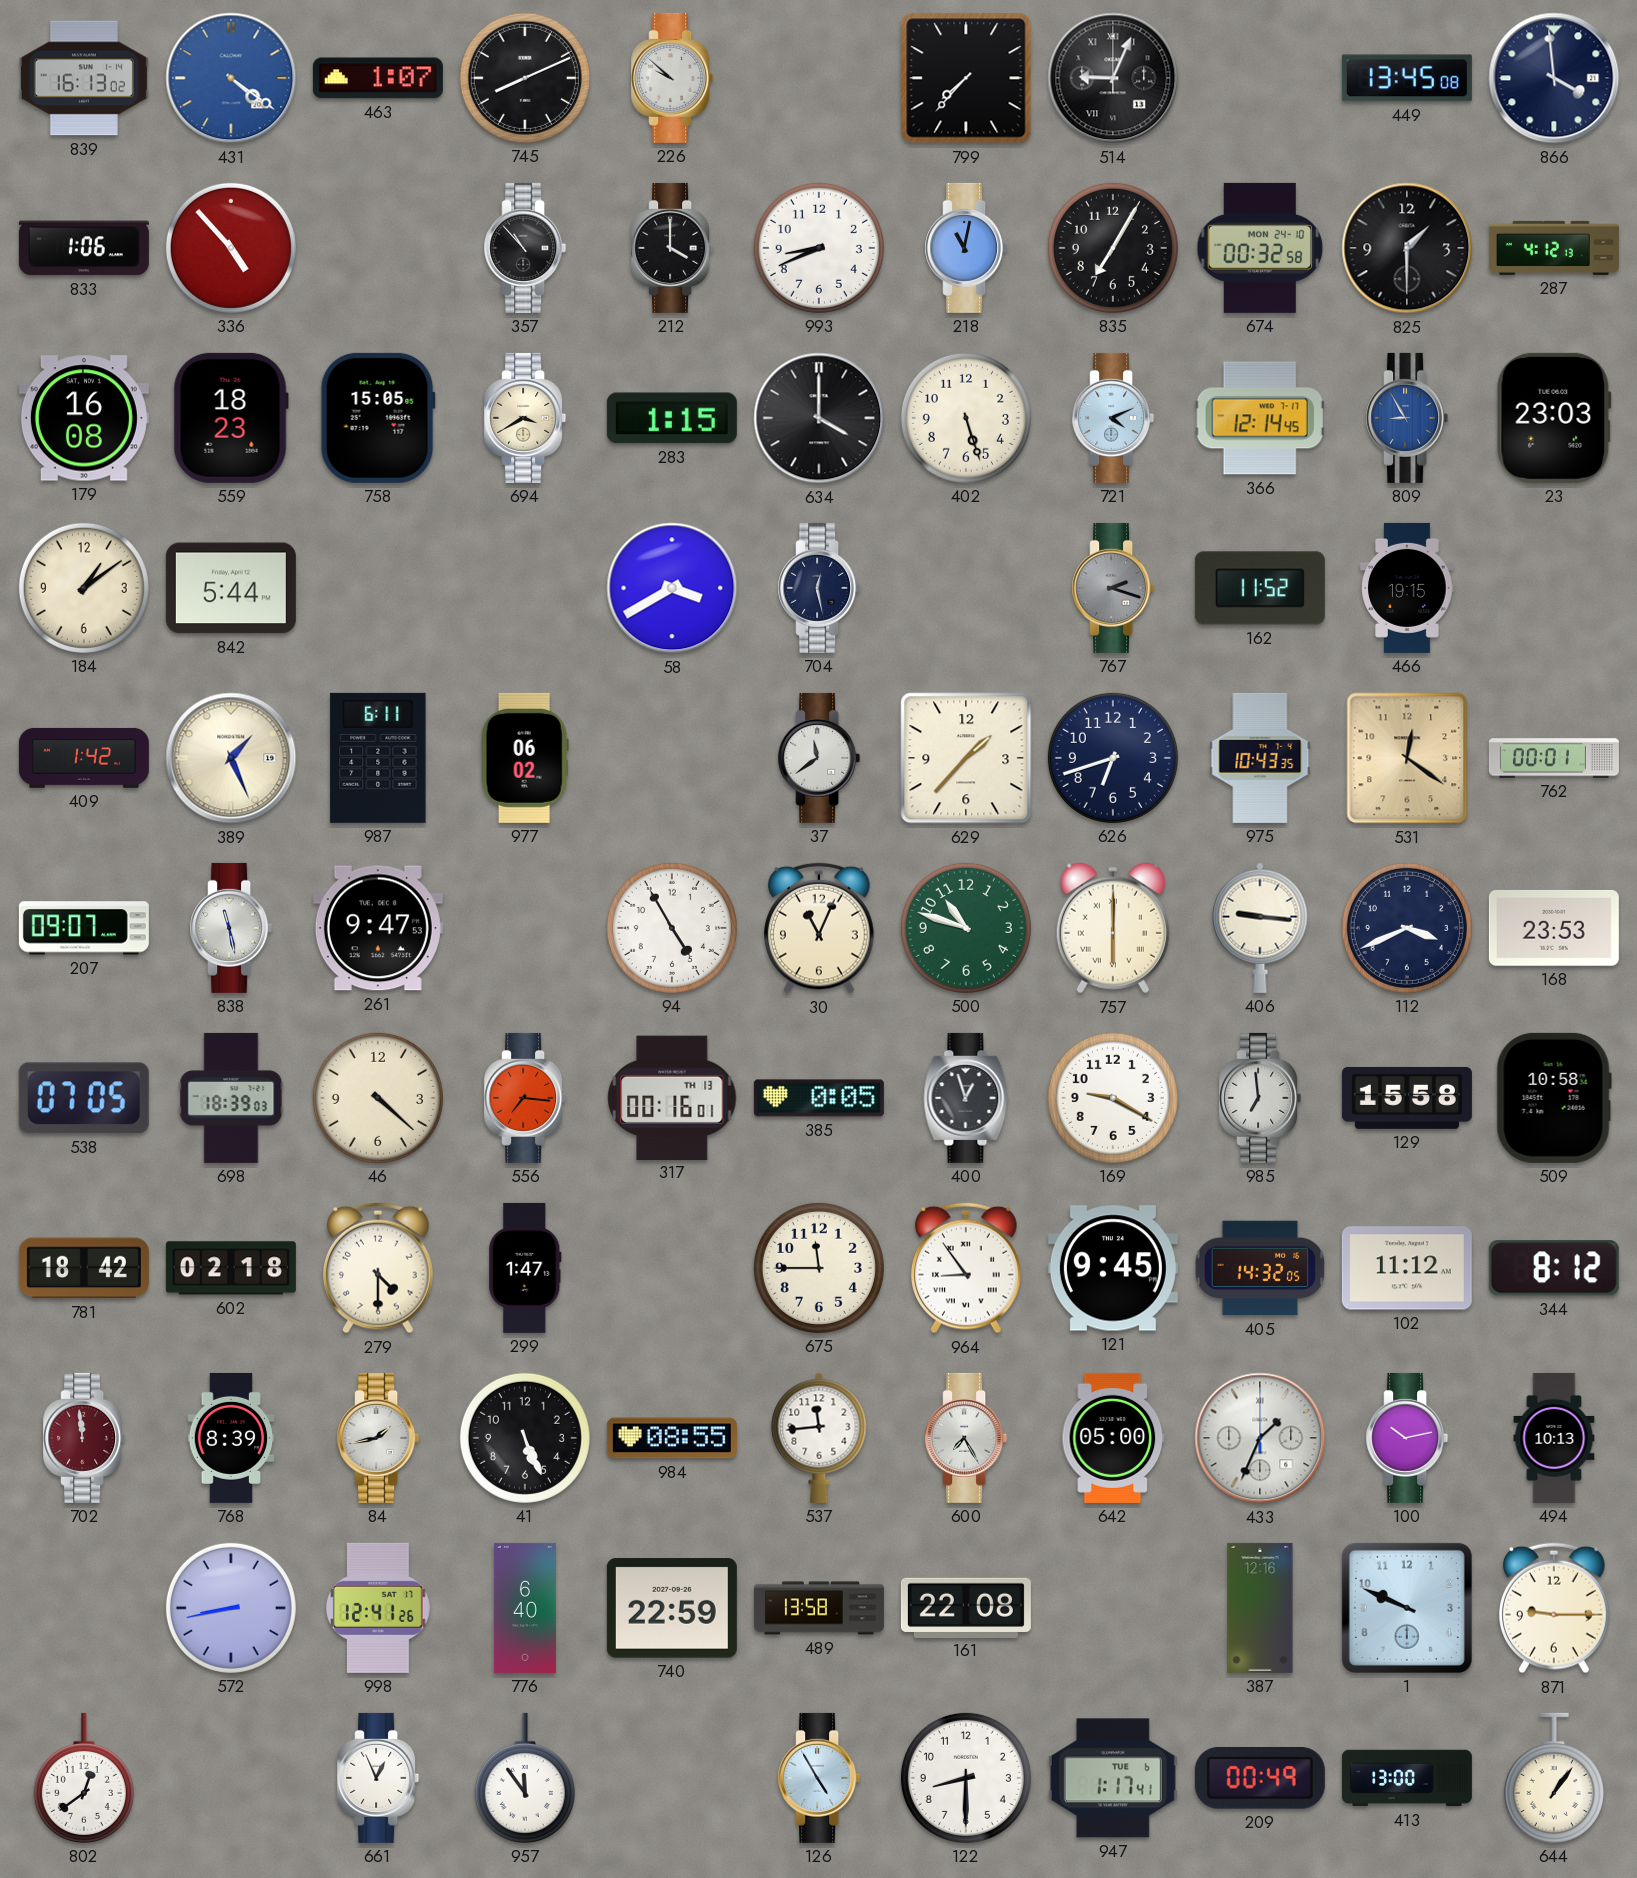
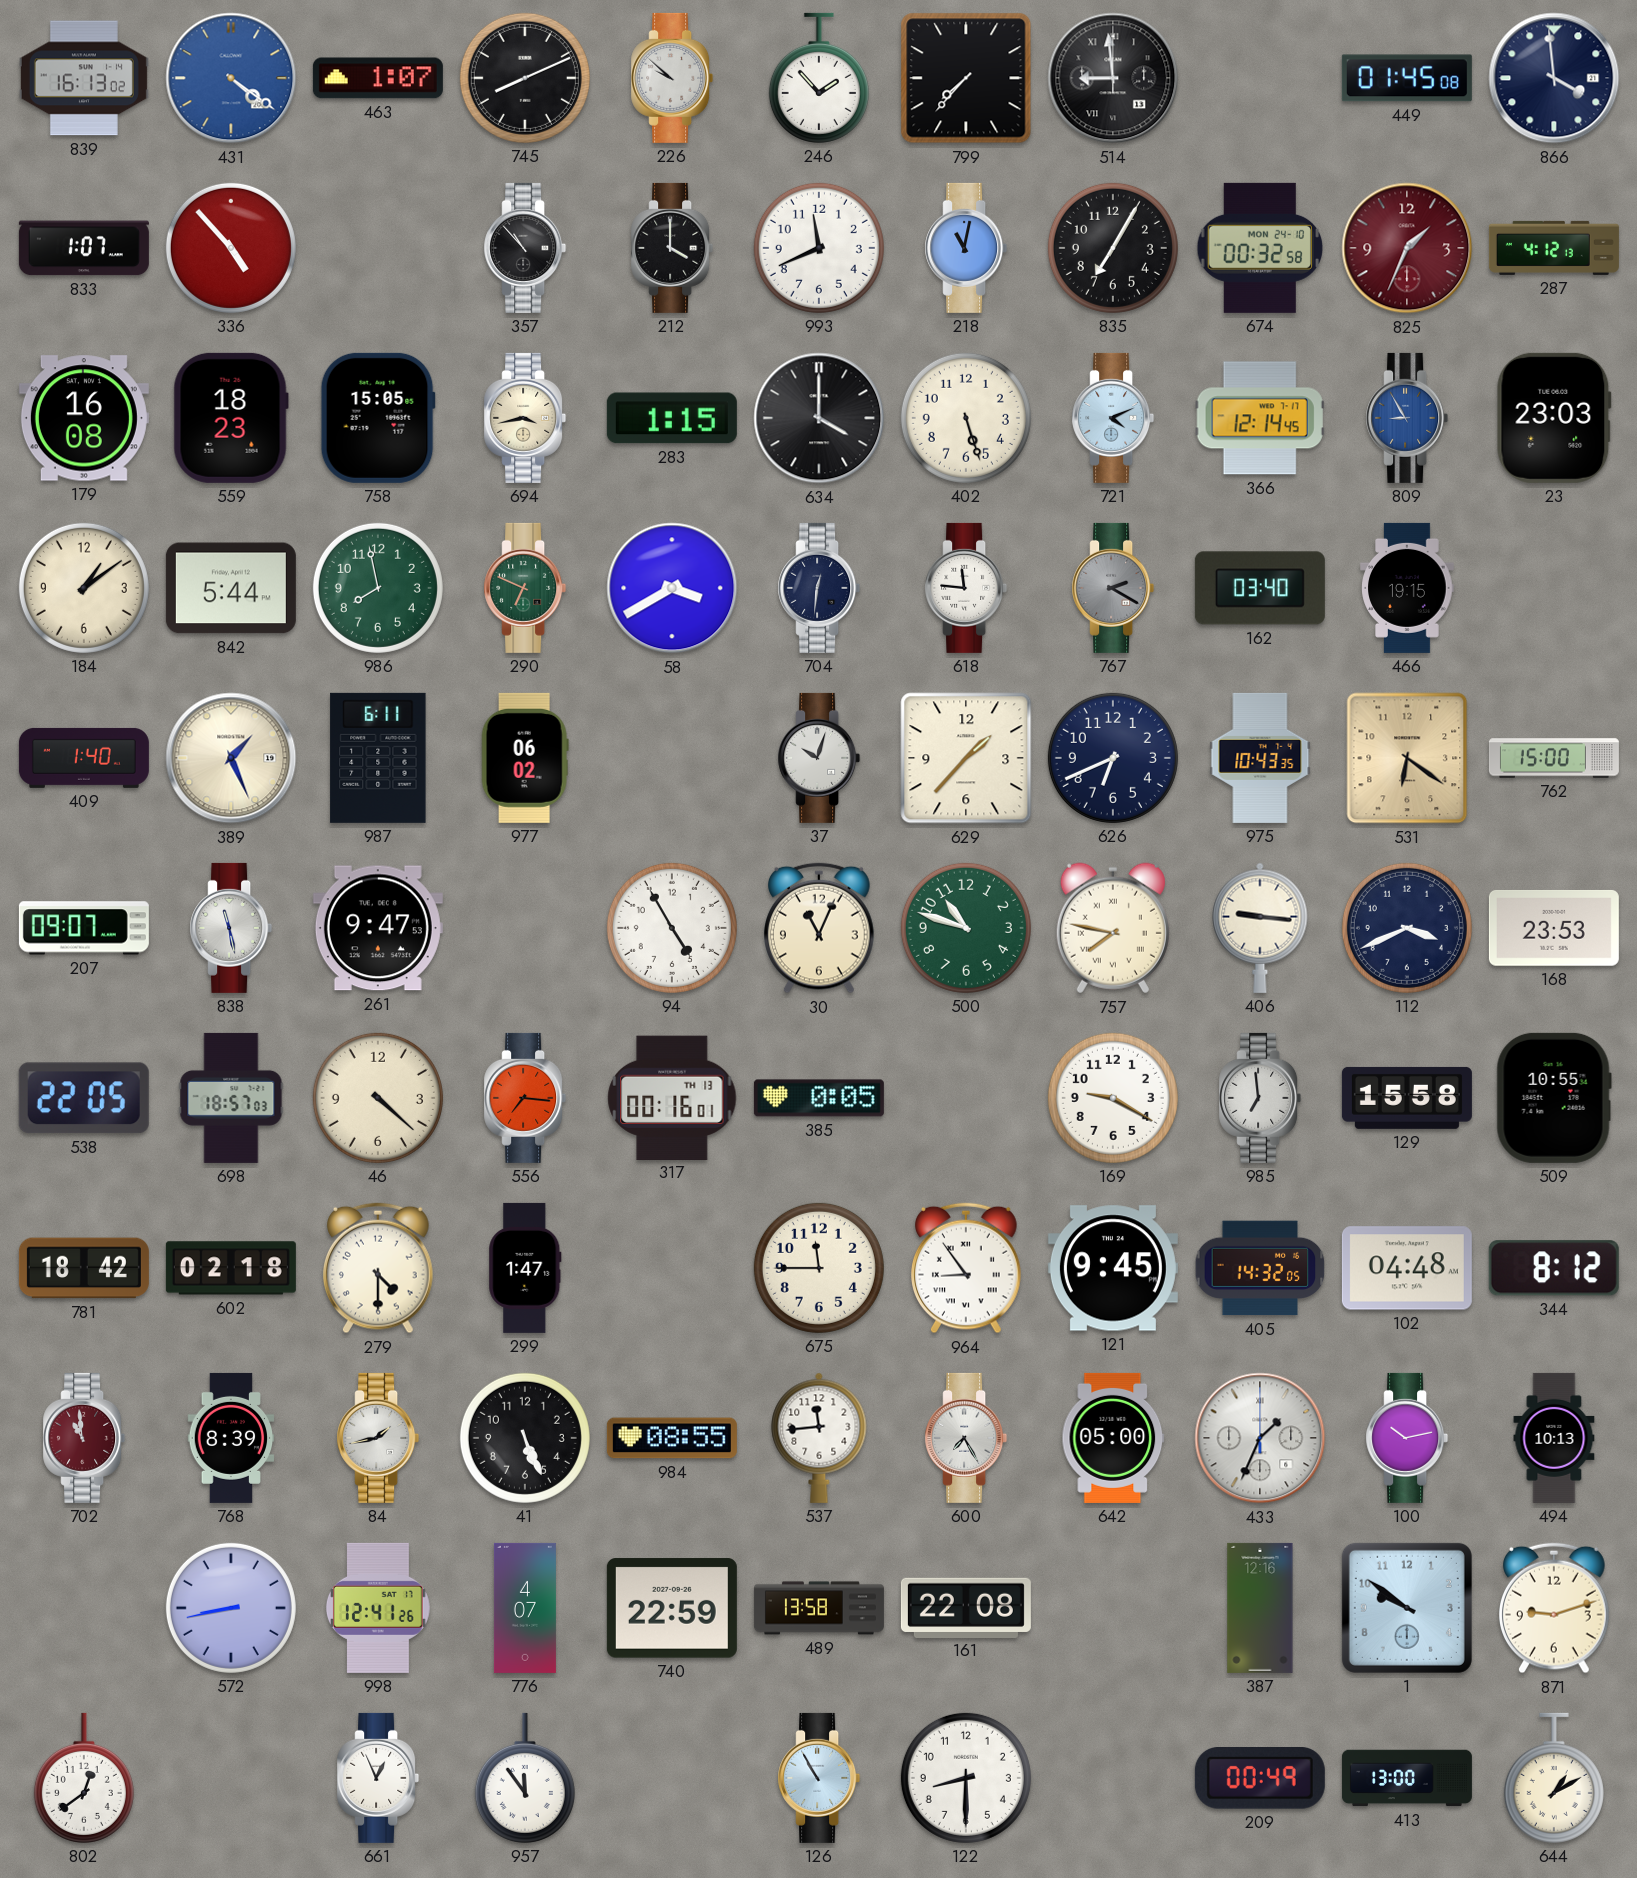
246: none -> 1:53
514: 9:04 -> 8:59
449: 13:45 -> 01:45
833: 1:06 -> 1:07
993: 8:41 -> 11:41
825: 1:30 -> 1:34
825 dial: black -> burgundy
694: 3:40 -> 3:43
986: none -> 7:58
290: none -> 6:49
704: 12:28 -> 12:31
618: none -> 11:46
767: 2:18 -> 2:20
162: 11:52 -> 03:40
409: 1:42 -> 1:40
37: 11:39 -> 10:03
626: 6:42 -> 6:41
531: 12:21 -> 6:21
762: 00:01 -> 15:00
757: 6:00 -> 7:47
538: 07:05 -> 22:05
698: 18:39 -> 18:57
400: 12:57 -> none
509: 10:58 -> 10:55
102: 11:12 -> 04:48
702: 11:59 -> 10:59
776: 6:40 -> 4:07
1: 9:49 -> 9:51
871: 9:15 -> 9:12
126: 4:55 -> 10:55
947: 1:17 -> none
644: 1:06 -> 1:10
